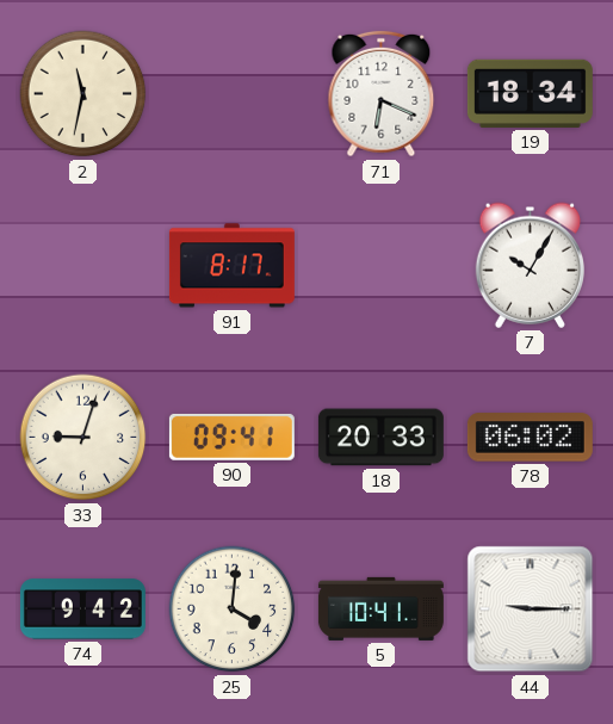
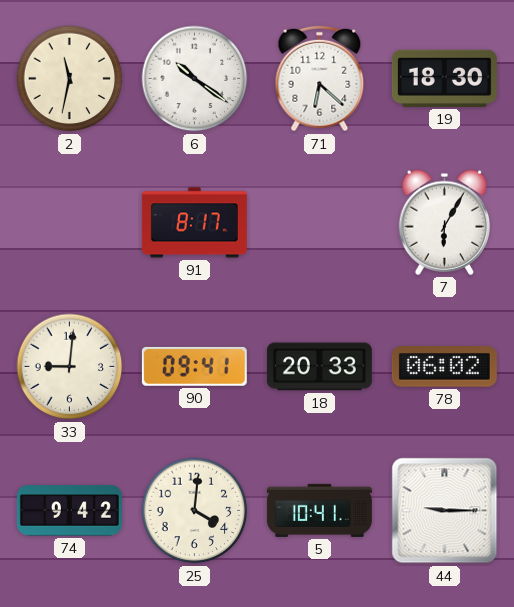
6: none -> 10:21
71: 6:19 -> 6:22
19: 18:34 -> 18:30
7: 10:05 -> 6:05
33: 9:03 -> 9:01
